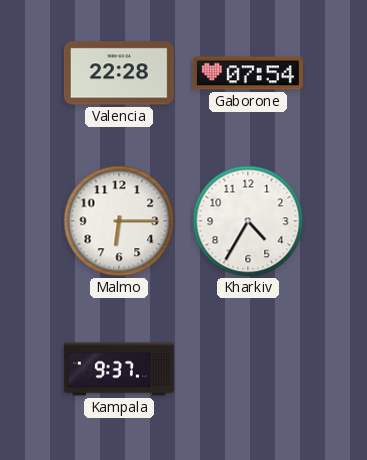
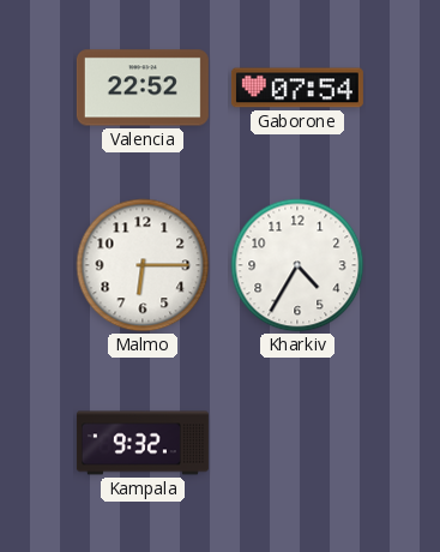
Valencia: 22:28 -> 22:52
Kampala: 9:37 -> 9:32
